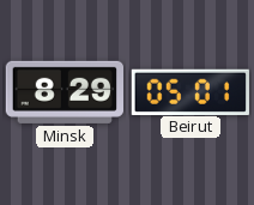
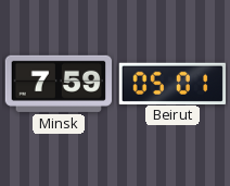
Minsk: 8:29 -> 7:59
